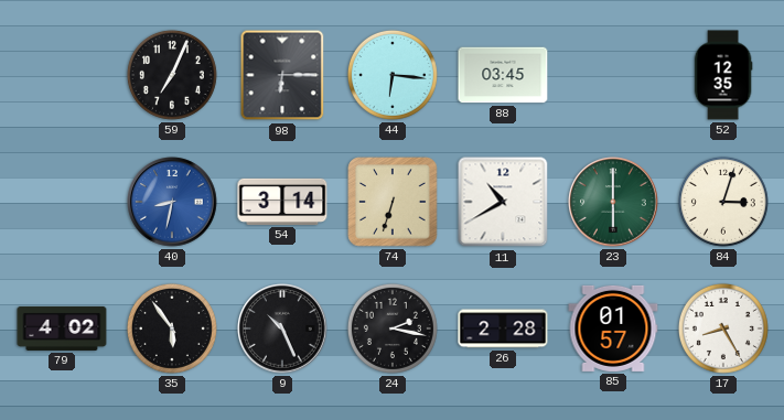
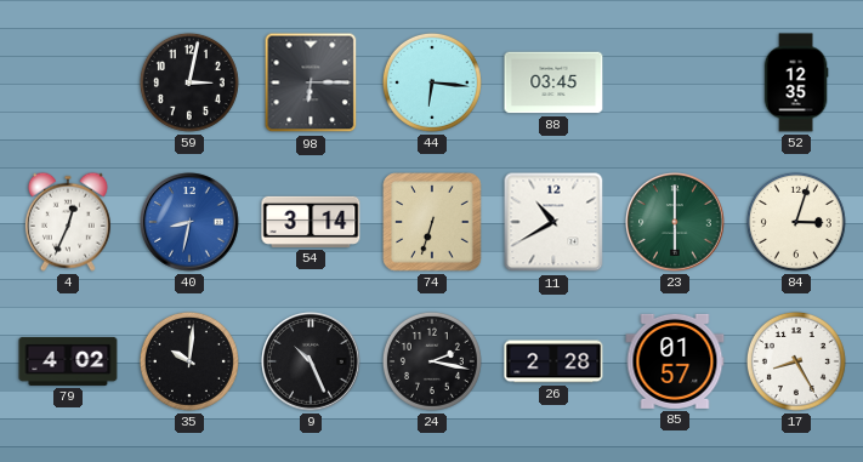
59: 7:04 -> 3:02
4: none -> 12:34
35: 5:54 -> 10:01
